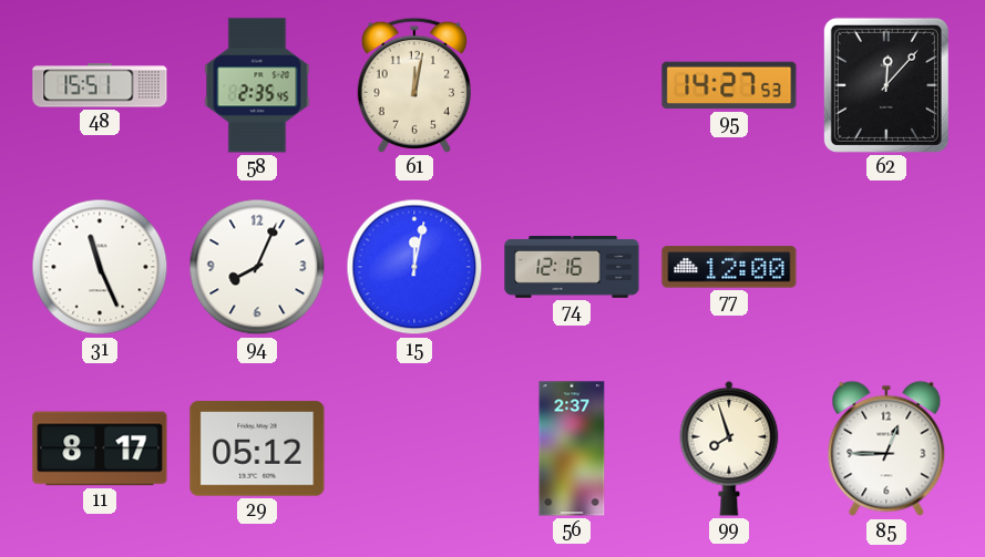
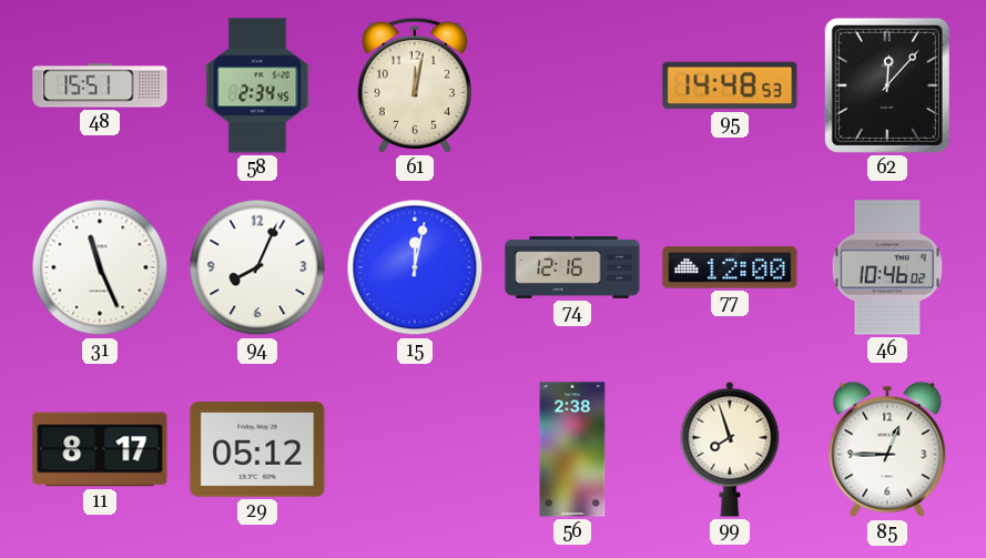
58: 2:35 -> 2:34
95: 14:27 -> 14:48
46: none -> 10:46
56: 2:37 -> 2:38
